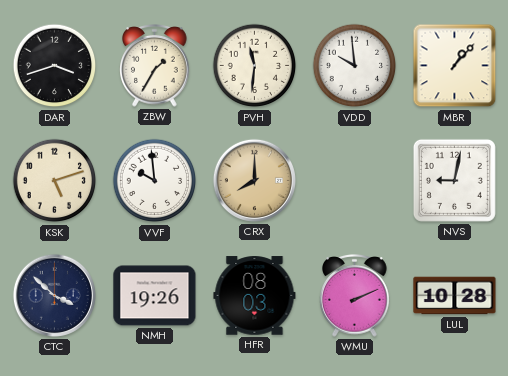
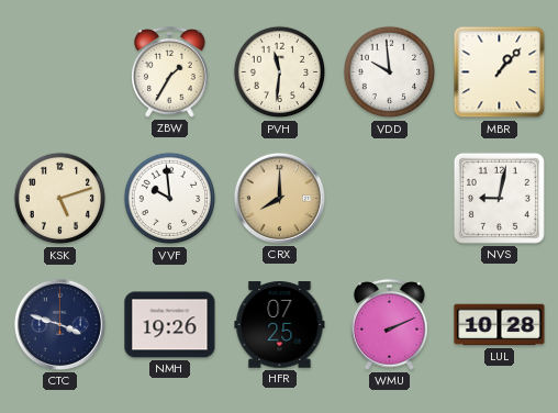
DAR: 3:42 -> none
CTC: 3:52 -> 3:48
HFR: 08:03 -> 07:25
